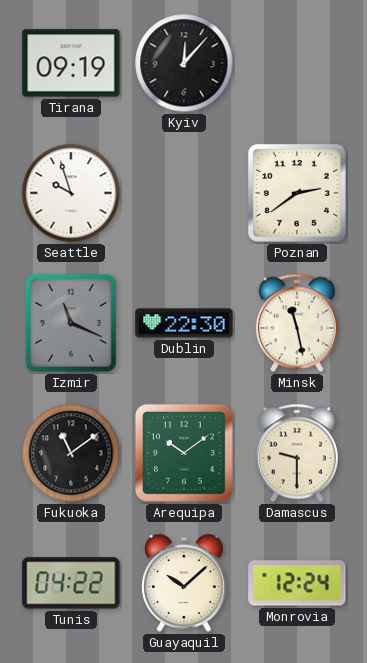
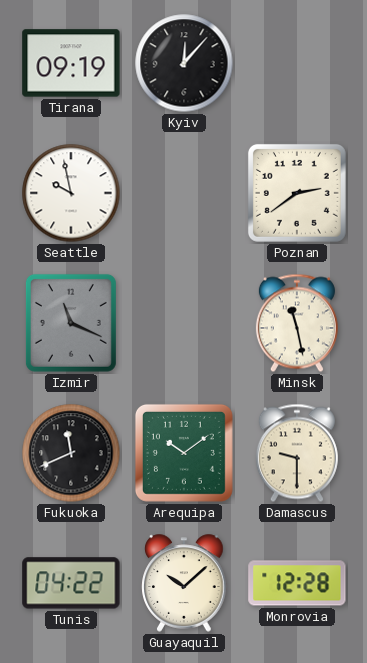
Seattle: 9:57 -> 9:58
Dublin: 22:30 -> none
Fukuoka: 11:09 -> 11:41
Monrovia: 12:24 -> 12:28
